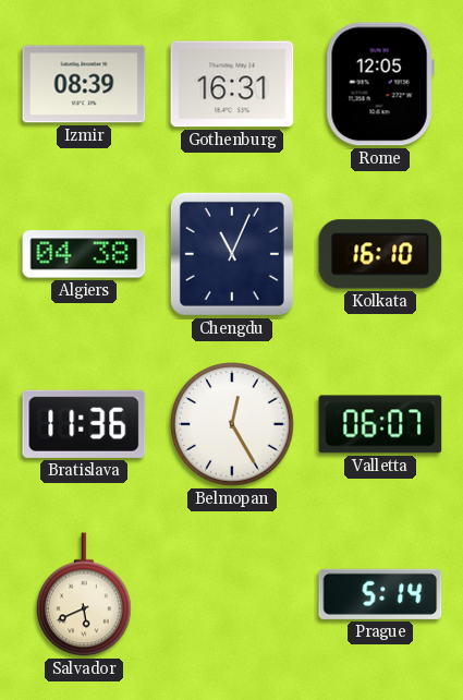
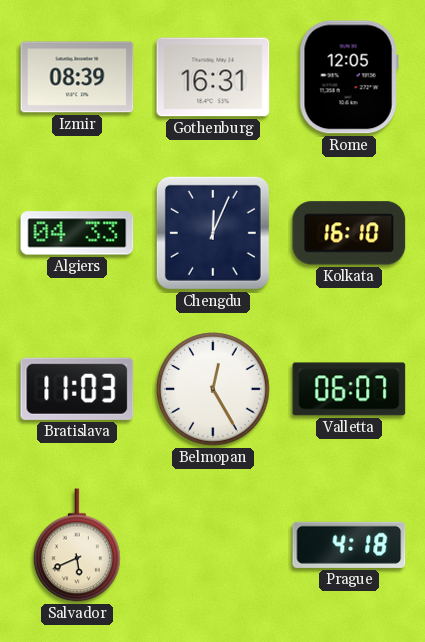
Algiers: 04:38 -> 04:33
Chengdu: 11:04 -> 12:04
Bratislava: 11:36 -> 11:03
Prague: 5:14 -> 4:18
